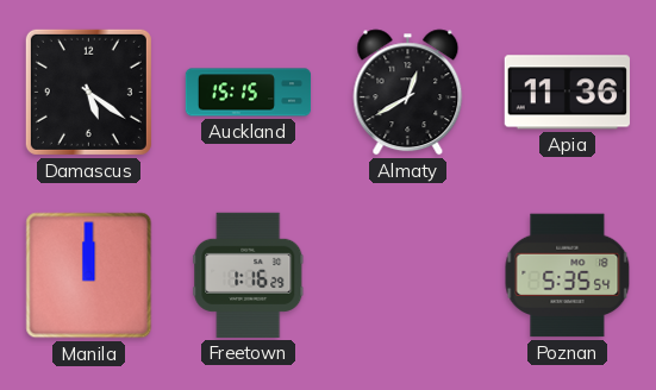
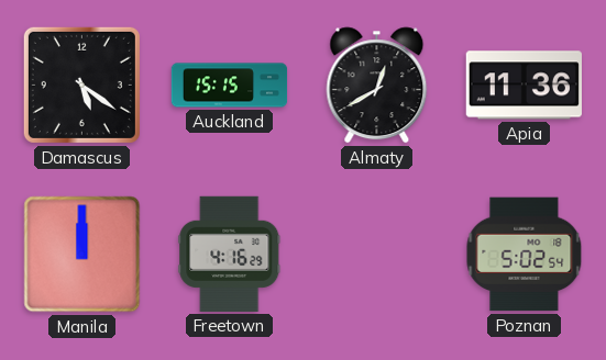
Freetown: 1:16 -> 4:16
Poznan: 5:35 -> 5:02
